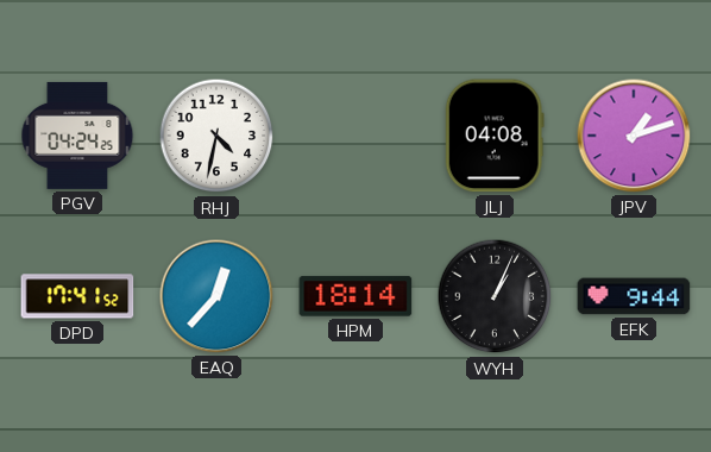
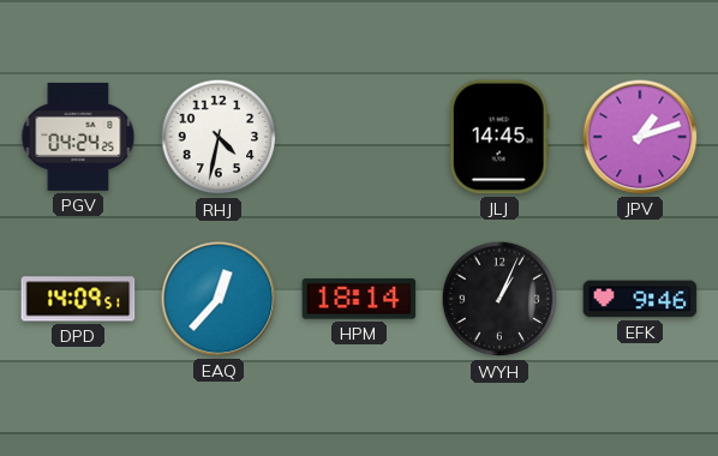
JLJ: 04:08 -> 14:45
DPD: 17:41 -> 14:09
EFK: 9:44 -> 9:46
